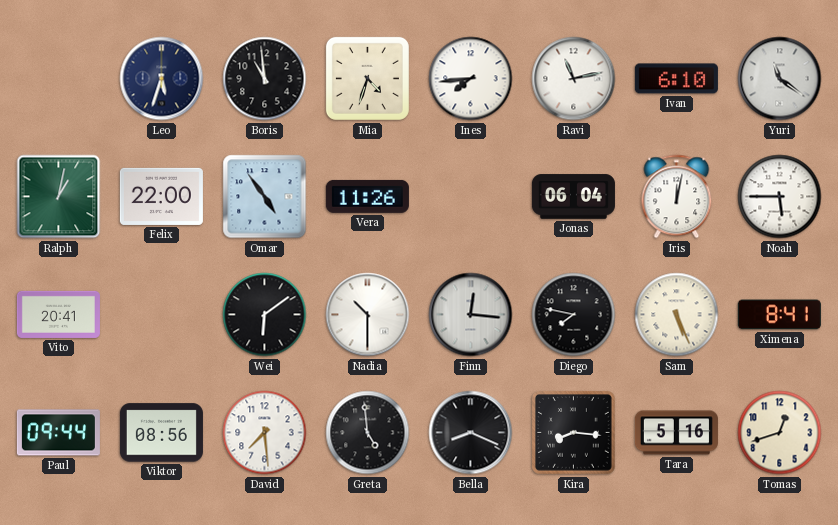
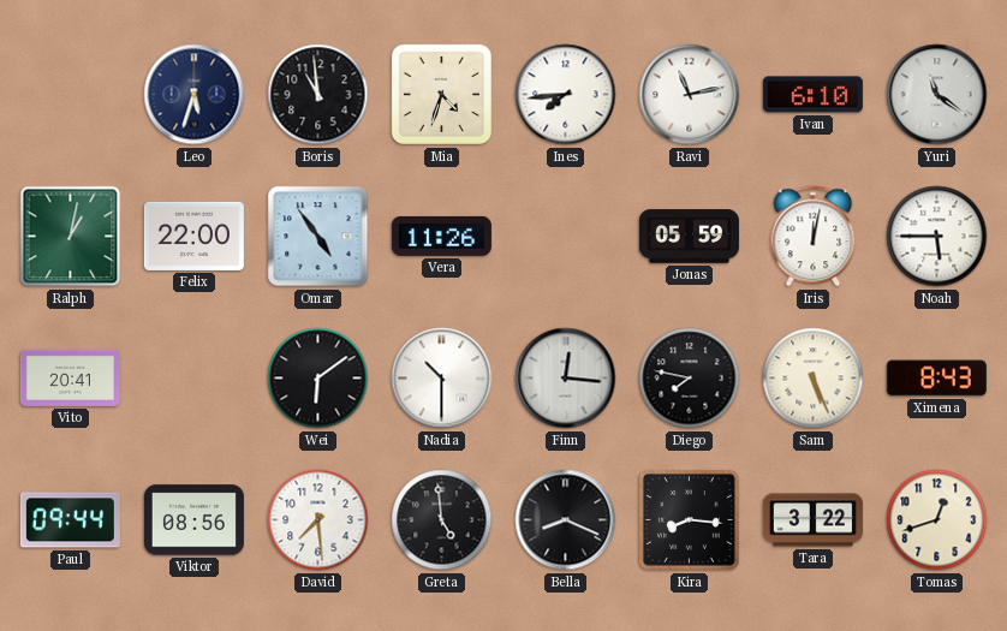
Jonas: 06:04 -> 05:59
Ximena: 8:41 -> 8:43
Tara: 5:16 -> 3:22
